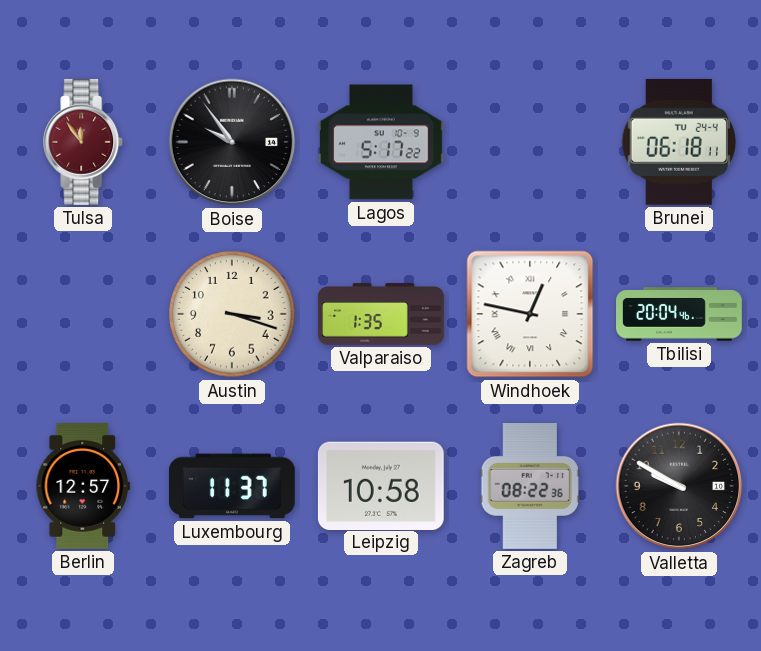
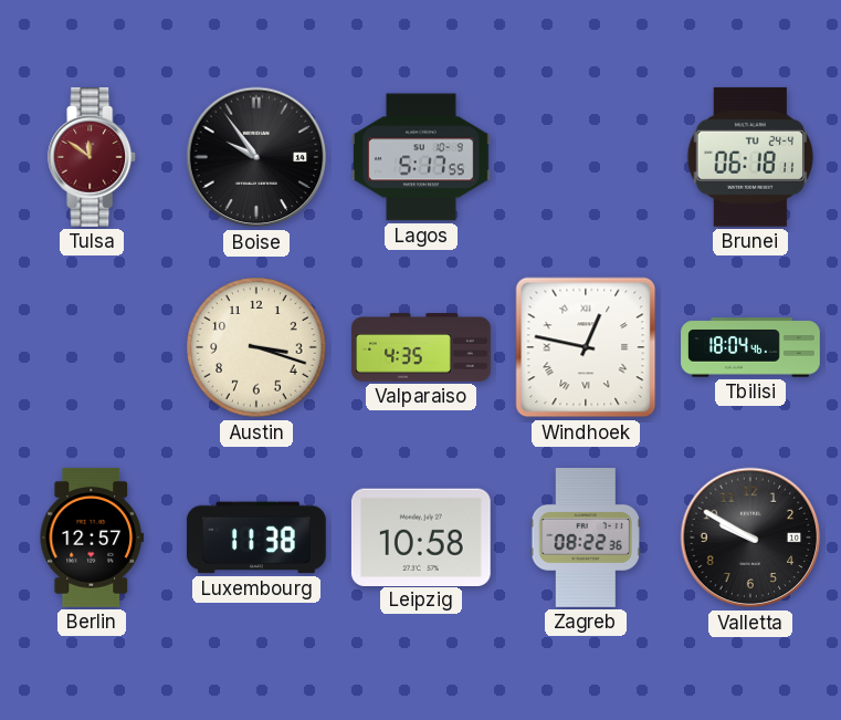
Tulsa: 11:54 -> 11:51
Lagos: 5:17:22 -> 5:17:55
Valparaiso: 1:35 -> 4:35
Tbilisi: 20:04 -> 18:04
Luxembourg: 11:37 -> 11:38
